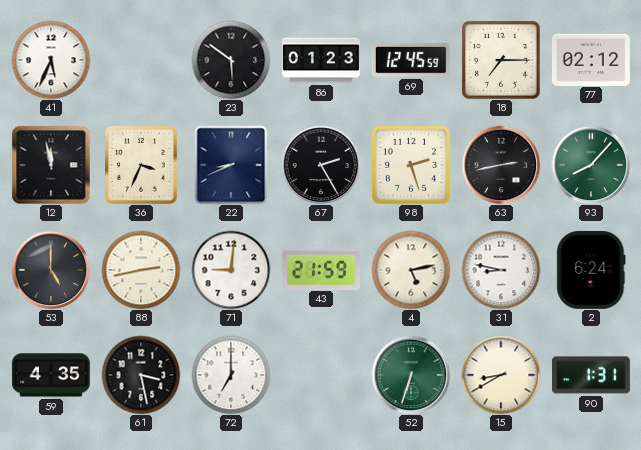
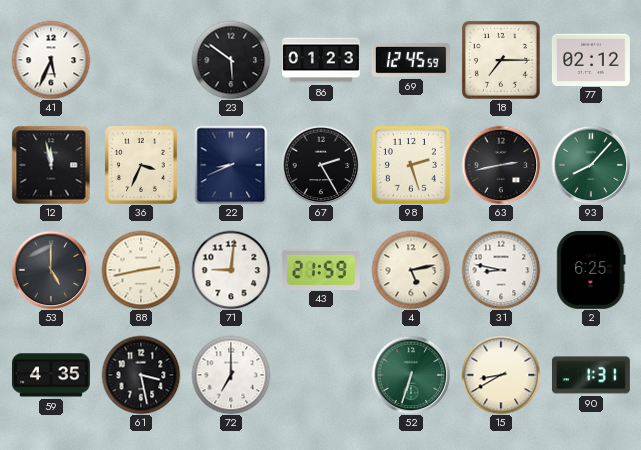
2: 6:24 -> 6:25
